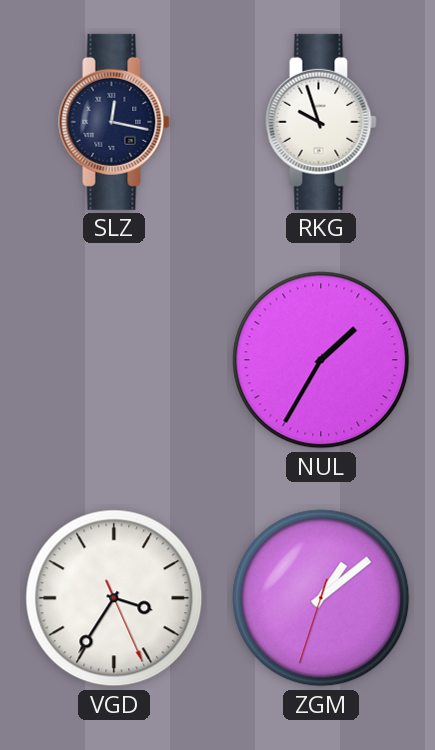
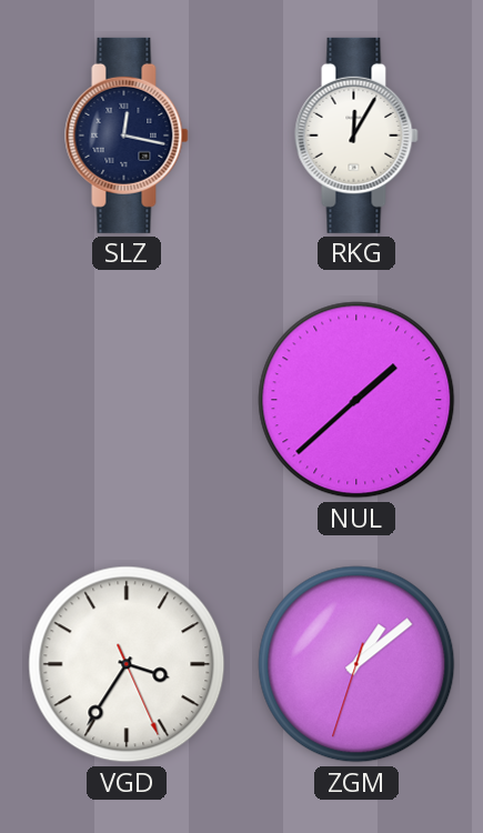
RKG: 9:57 -> 12:05
NUL: 1:35 -> 1:38
